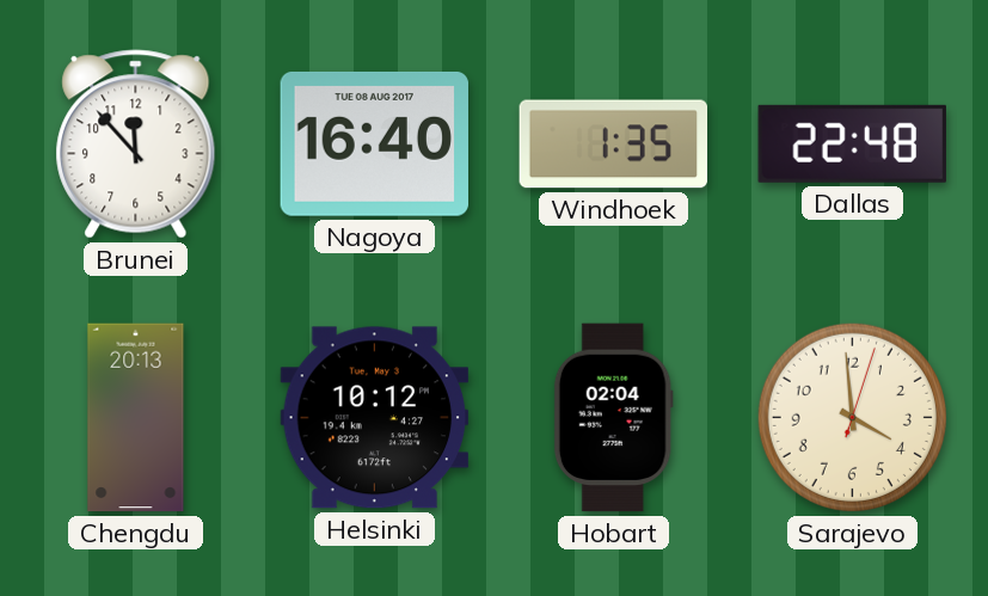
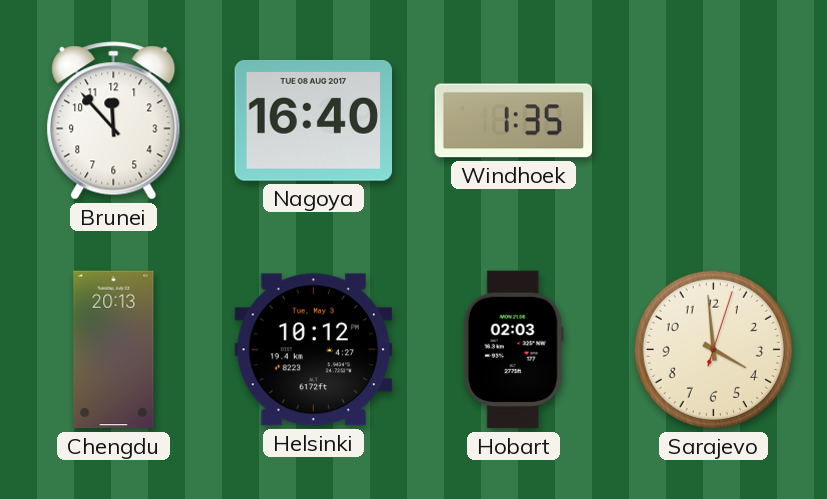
Dallas: 22:48 -> none
Hobart: 02:04 -> 02:03
